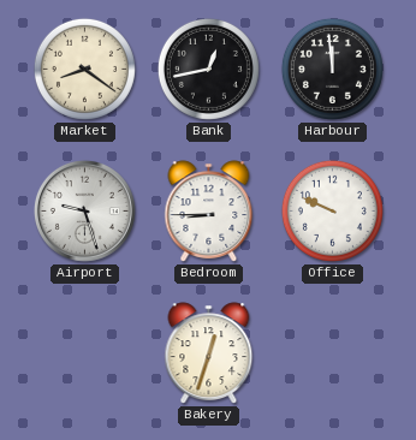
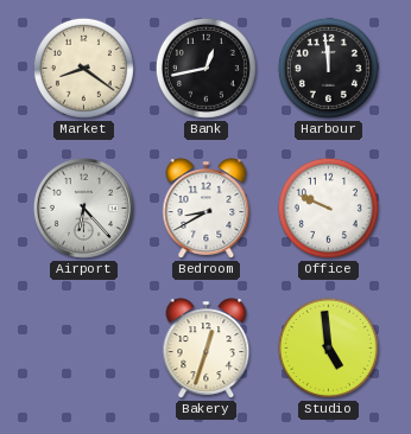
Airport: 9:27 -> 6:23
Bedroom: 8:45 -> 8:40
Studio: none -> 4:59
